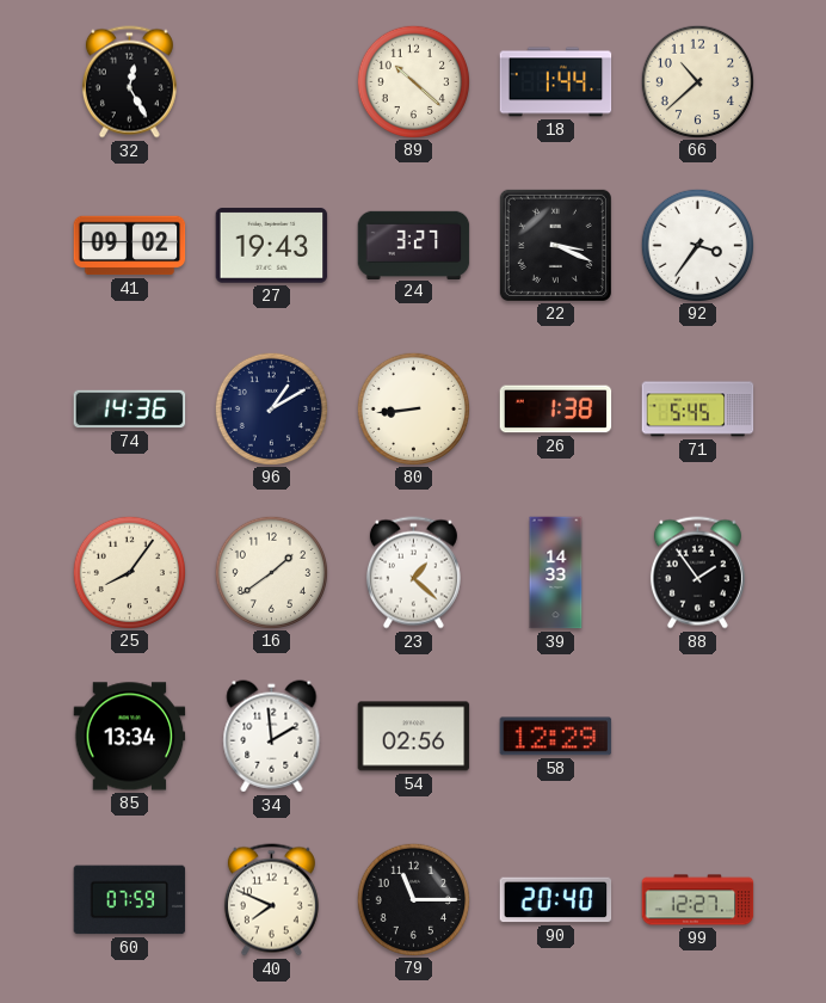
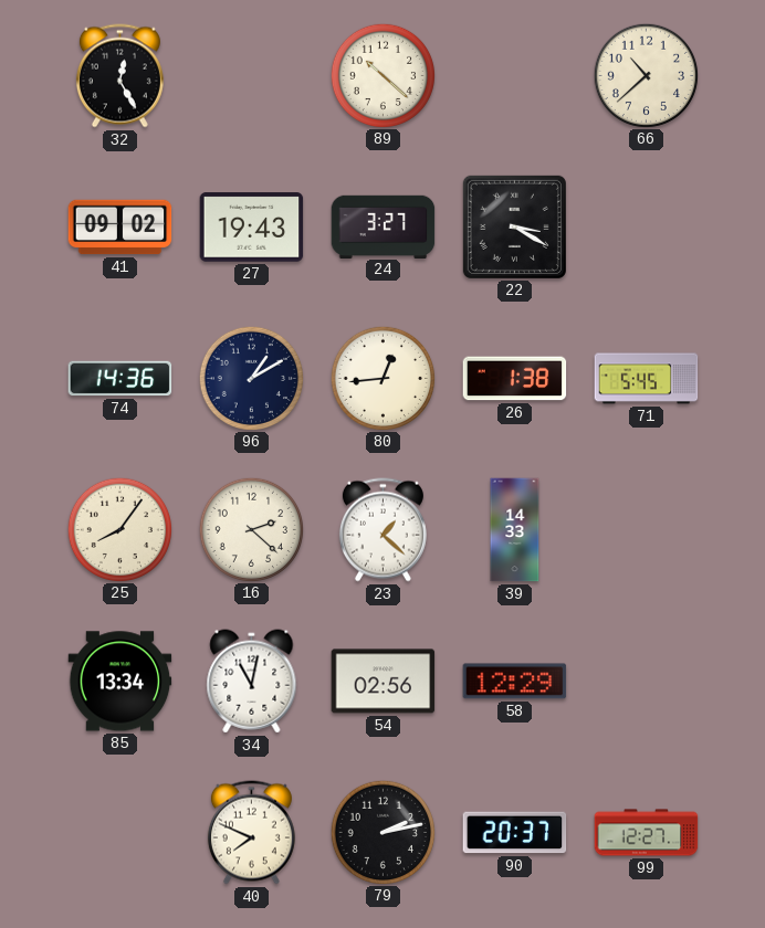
18: 1:44 -> none
22: 3:19 -> 3:20
92: 3:36 -> none
80: 8:44 -> 12:44
16: 1:39 -> 2:22
88: 1:54 -> none
34: 1:59 -> 11:02
60: 07:59 -> none
79: 11:15 -> 2:13
90: 20:40 -> 20:37
